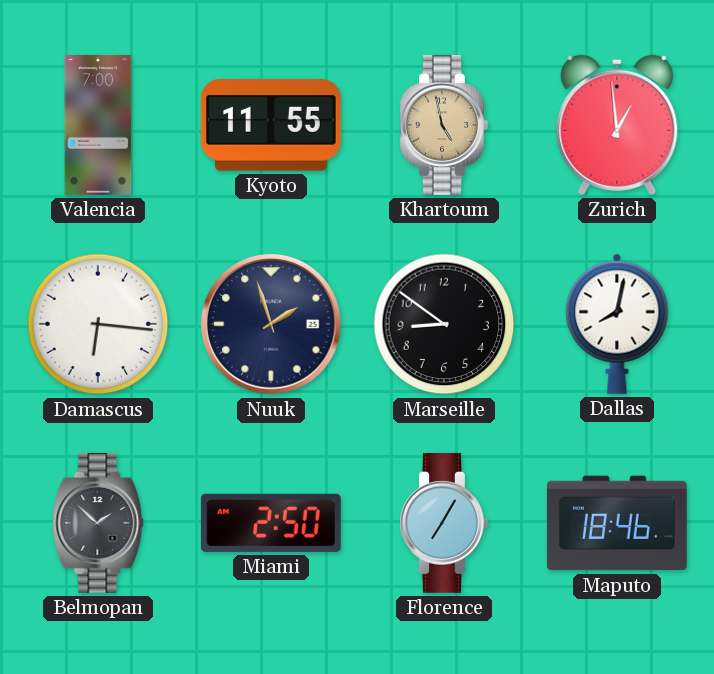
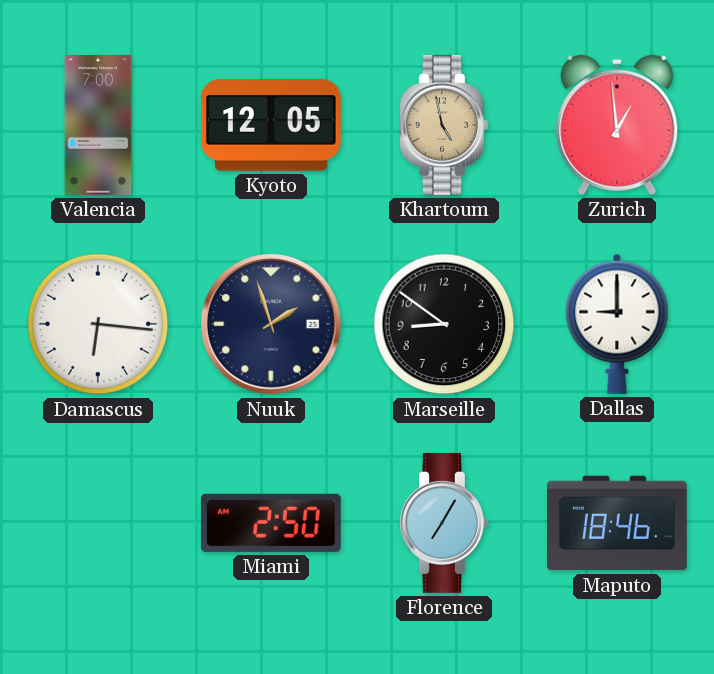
Kyoto: 11:55 -> 12:05
Dallas: 8:02 -> 9:00
Belmopan: 1:52 -> none
